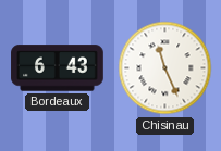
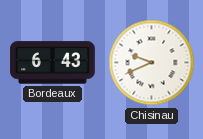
Chisinau: 11:26 -> 9:41
